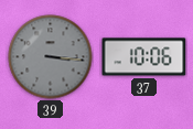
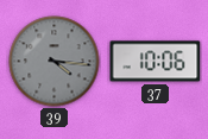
39: 3:16 -> 4:16
